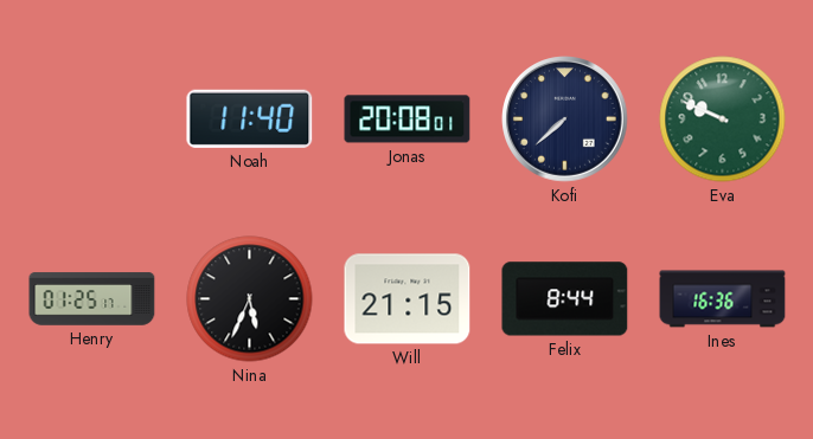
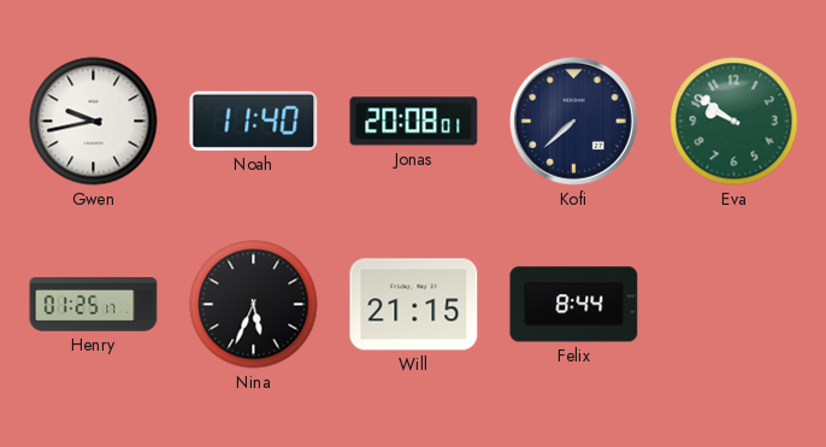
Gwen: none -> 9:43
Eva: 9:49 -> 9:51
Ines: 16:36 -> none
